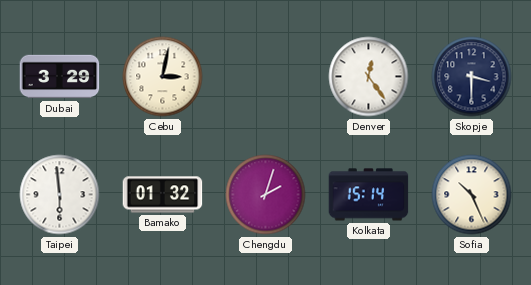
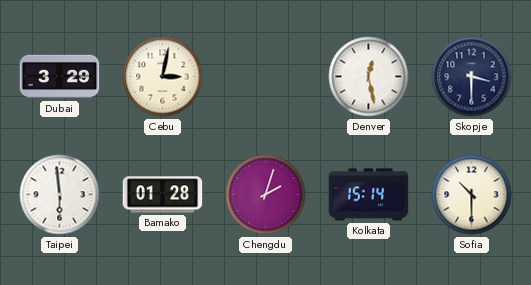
Denver: 12:24 -> 12:28
Bamako: 01:32 -> 01:28
Sofia: 10:26 -> 10:30
